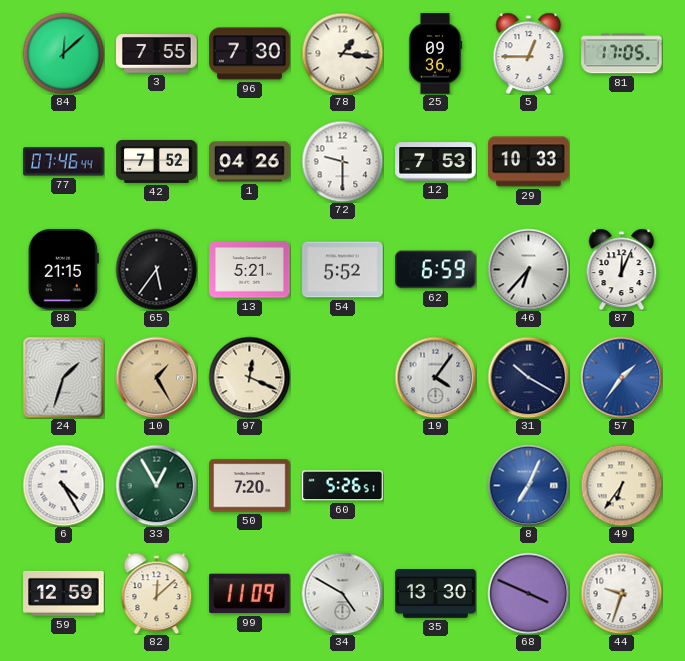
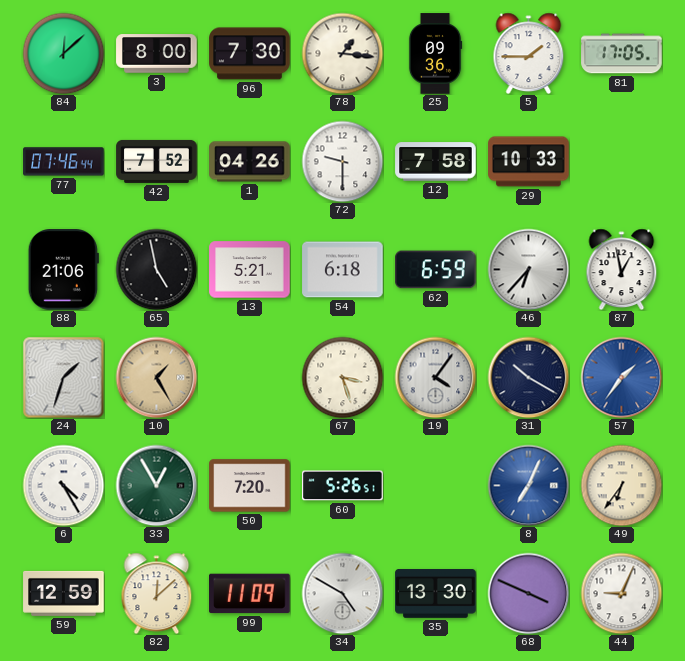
3: 7:55 -> 8:00
5: 12:45 -> 1:45
12: 7:53 -> 7:58
88: 21:15 -> 21:06
65: 5:36 -> 4:58
54: 5:52 -> 6:18
87: 12:04 -> 12:58
97: 12:19 -> none
67: none -> 3:27
44: 9:33 -> 9:04
